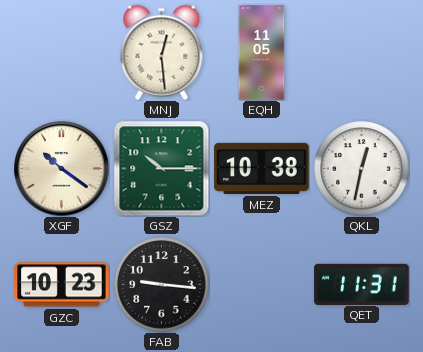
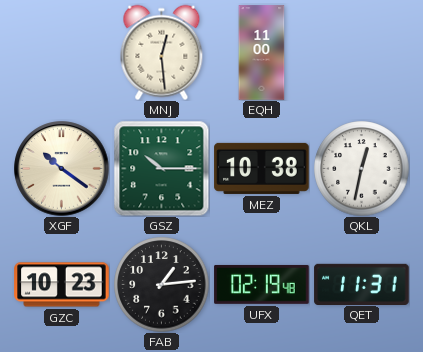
EQH: 11:05 -> 11:00
FAB: 9:16 -> 1:14
UFX: none -> 02:19
